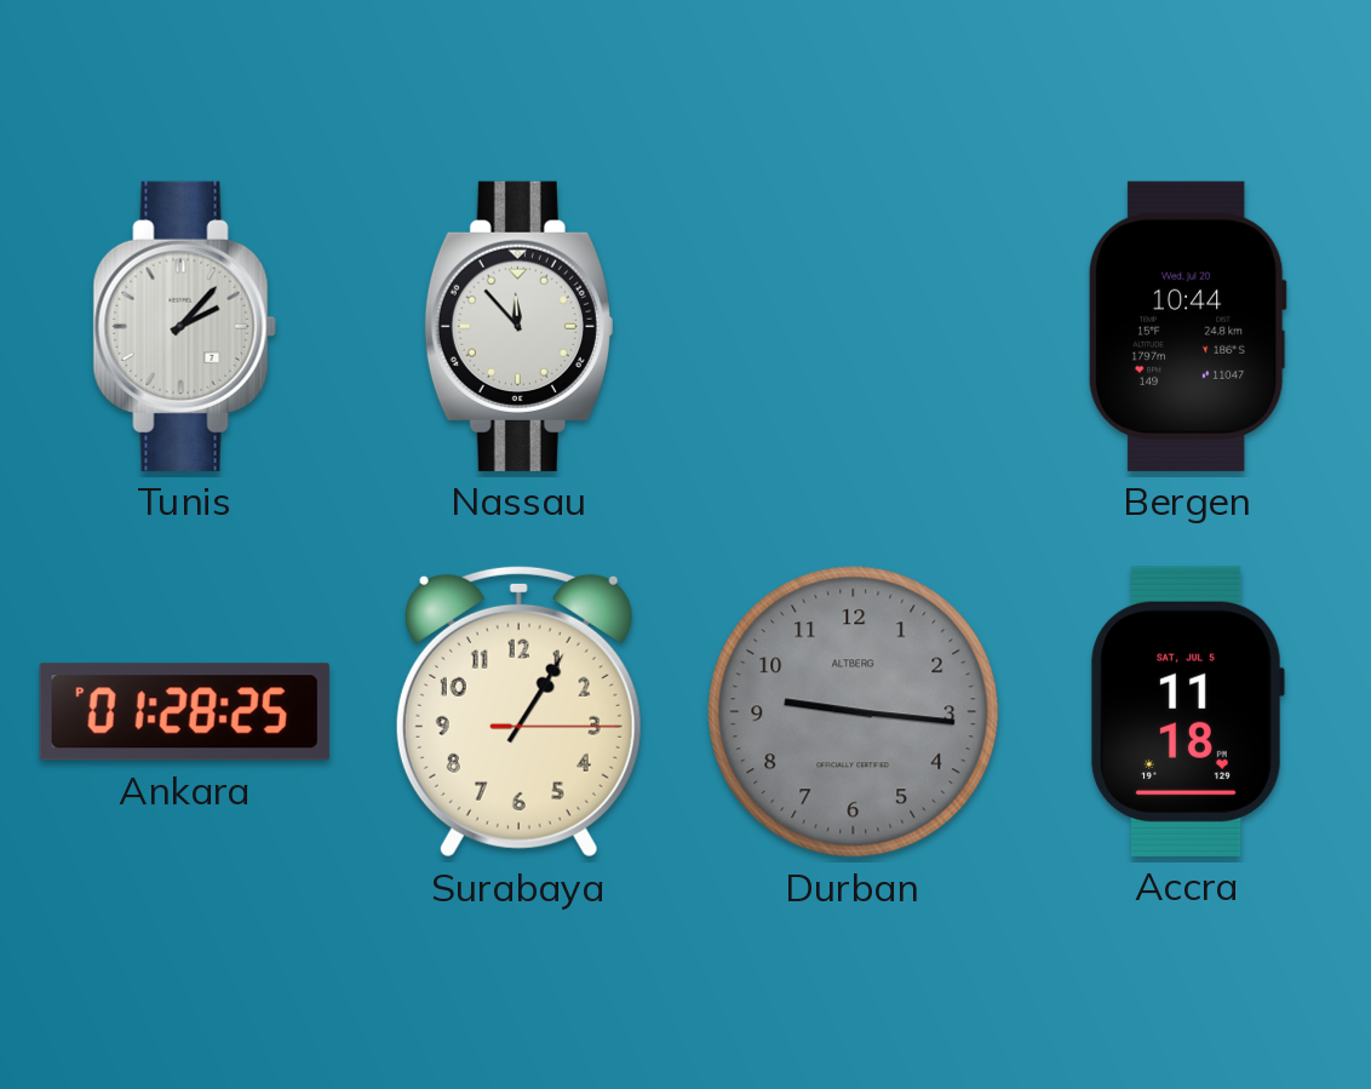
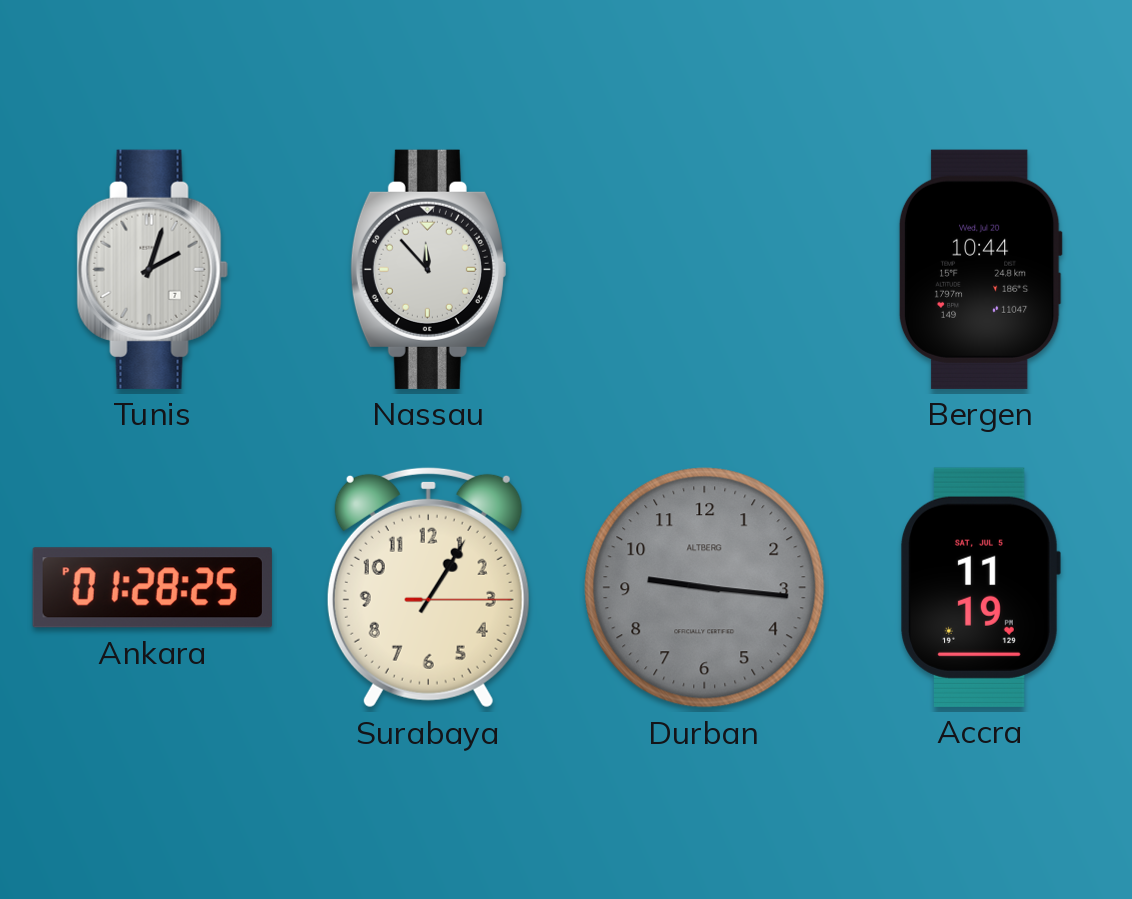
Tunis: 2:07 -> 2:03
Accra: 11:18 -> 11:19
